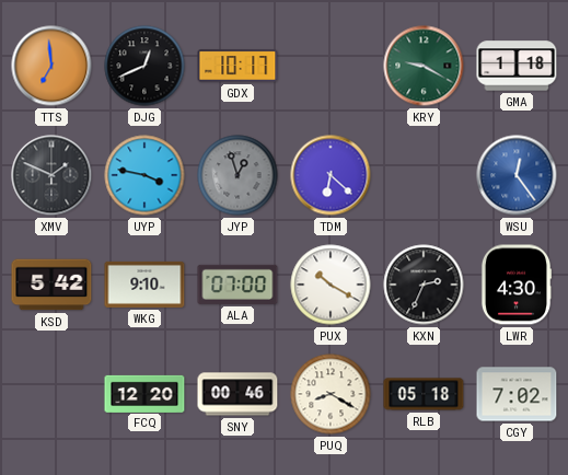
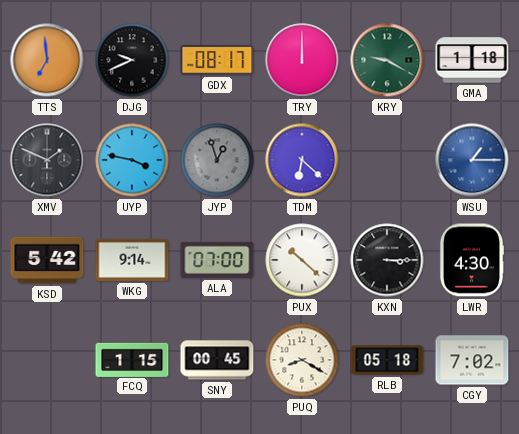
DJG: 12:41 -> 9:41
GDX: 10:17 -> 08:17
TRY: none -> 12:00
WSU: 12:24 -> 1:15
WKG: 9:10 -> 9:14
PUX: 10:20 -> 10:22
KXN: 2:34 -> 3:15
FCQ: 12:20 -> 1:15
SNY: 00:46 -> 00:45
